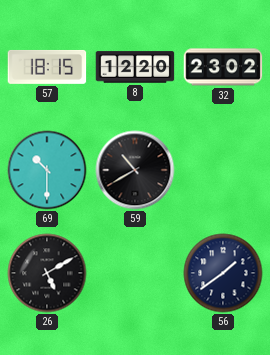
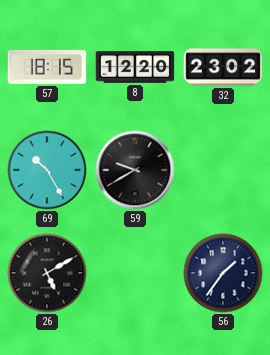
69: 10:30 -> 10:25
59: 10:40 -> 9:40
56: 1:39 -> 1:36
